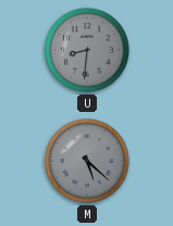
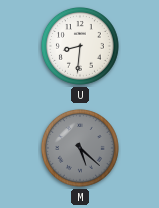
U dial: grey -> white
